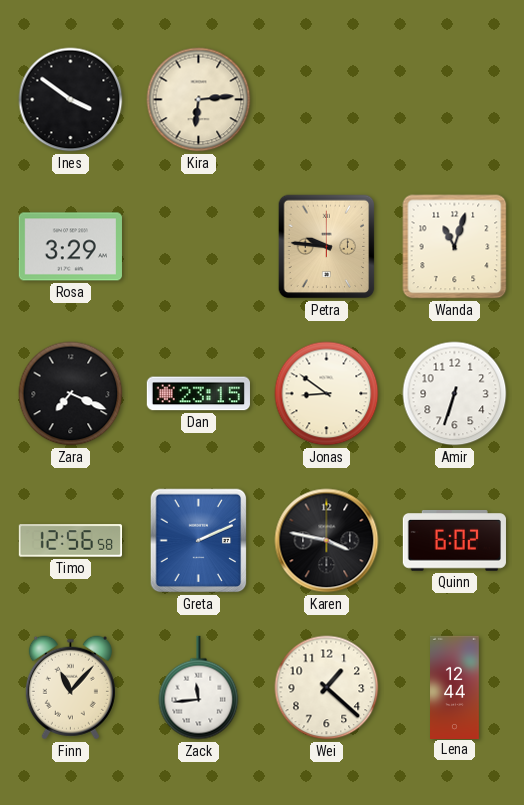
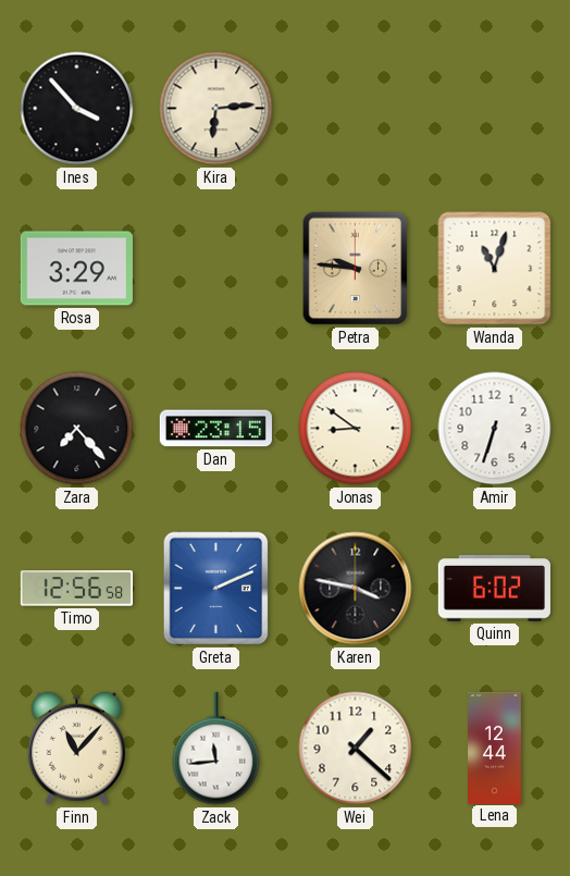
Ines: 3:51 -> 3:53
Zara: 7:19 -> 7:23
